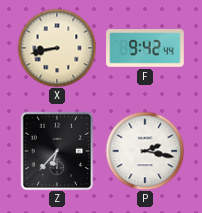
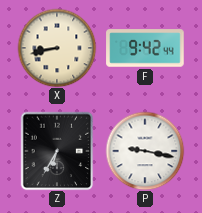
Z: 6:37 -> 6:35
P: 2:17 -> 9:17
